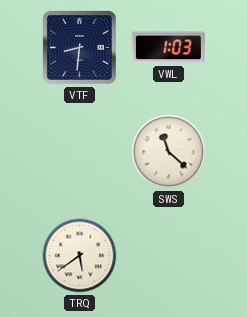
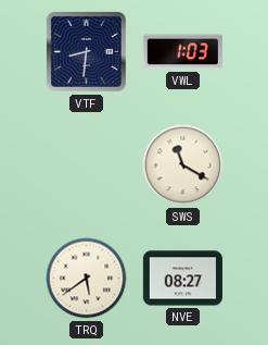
SWS: 11:22 -> 11:20
NVE: none -> 08:27
